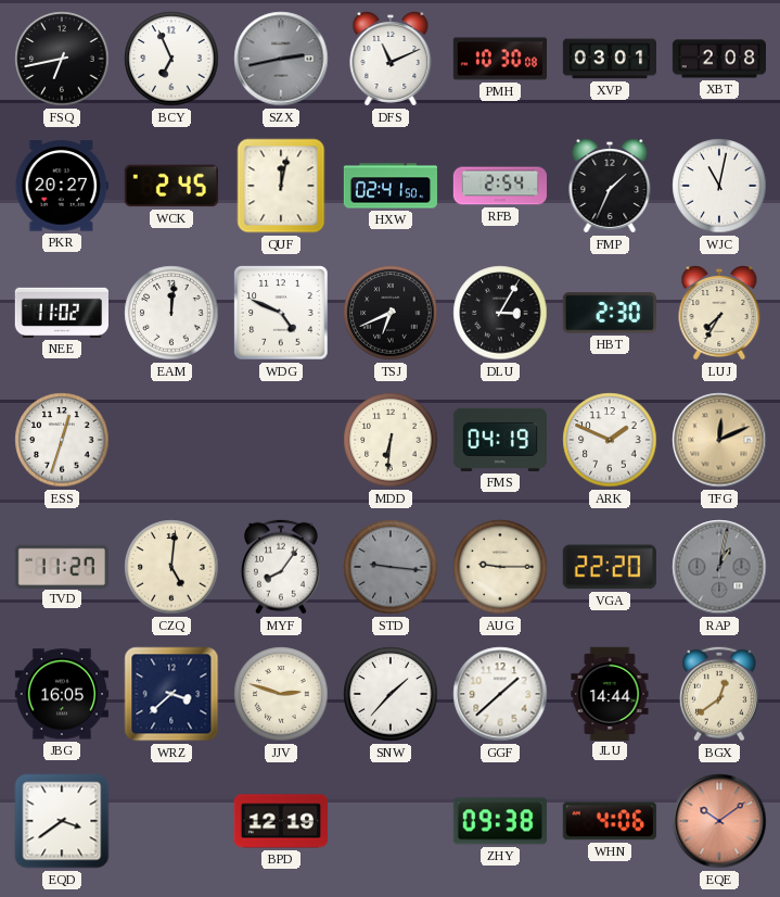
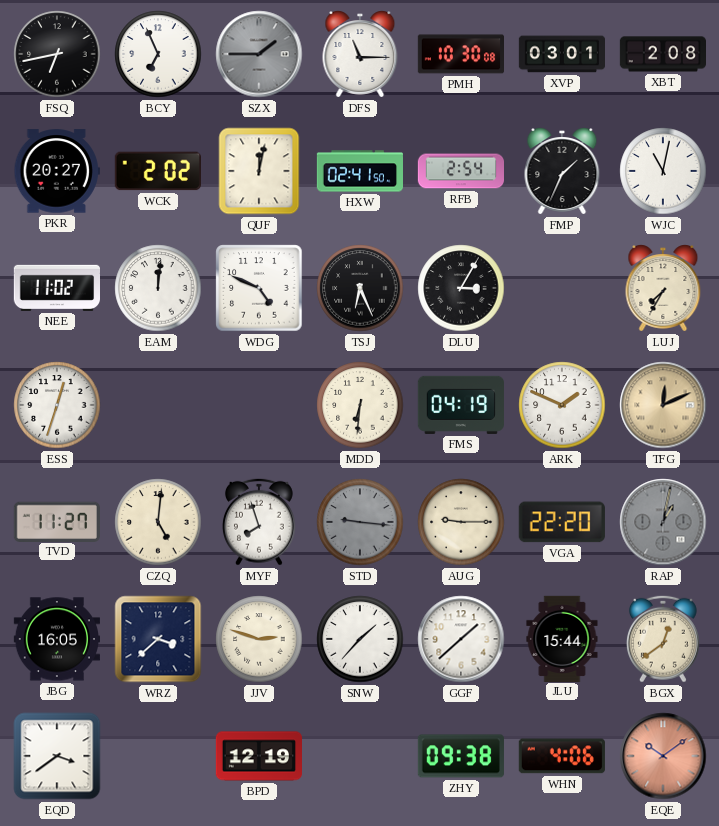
SZX: 2:43 -> 1:45
DFS: 11:11 -> 11:15
WCK: 2:45 -> 2:02
TSJ: 6:41 -> 6:26
HBT: 2:30 -> none
MYF: 8:06 -> 7:57
JLU: 14:44 -> 15:44
